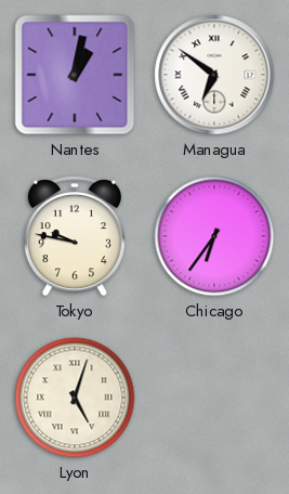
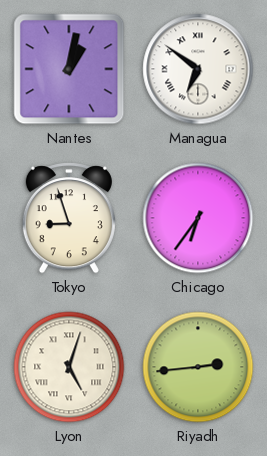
Tokyo: 9:47 -> 8:57
Riyadh: none -> 2:44
